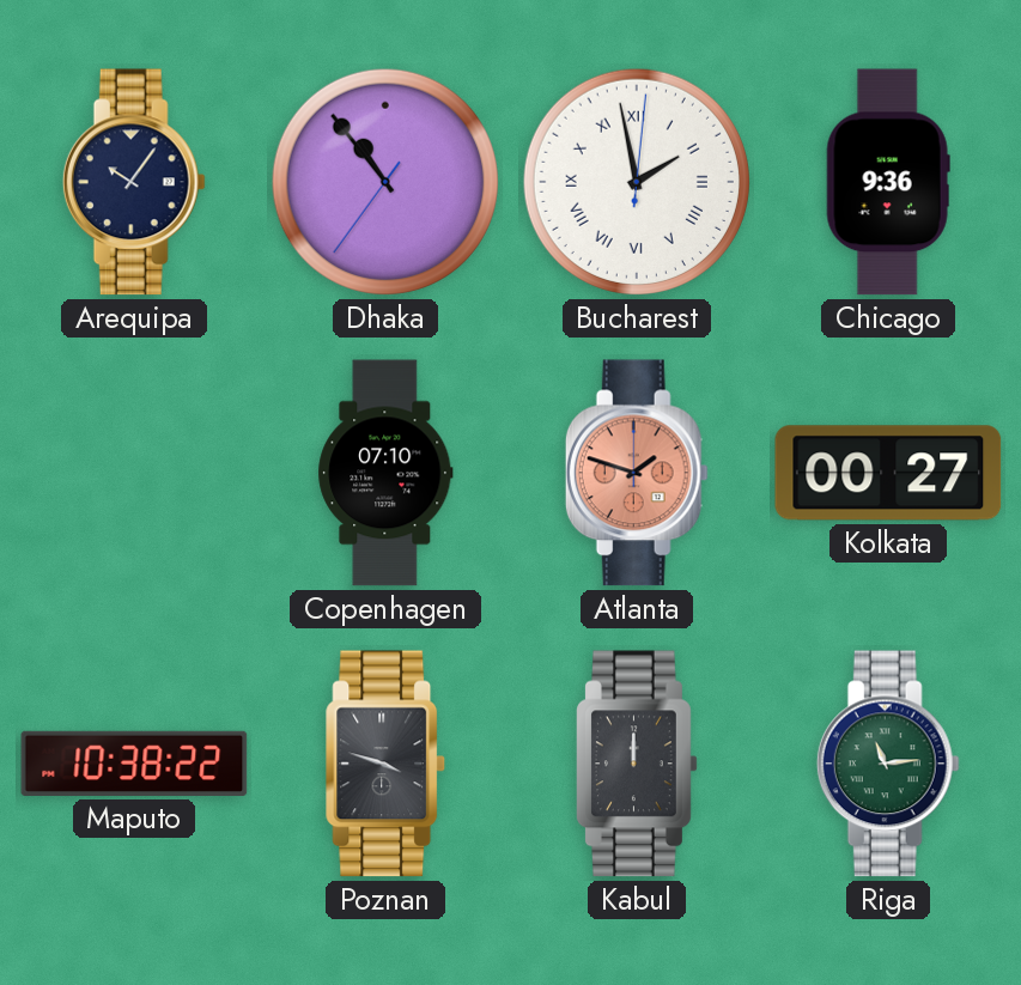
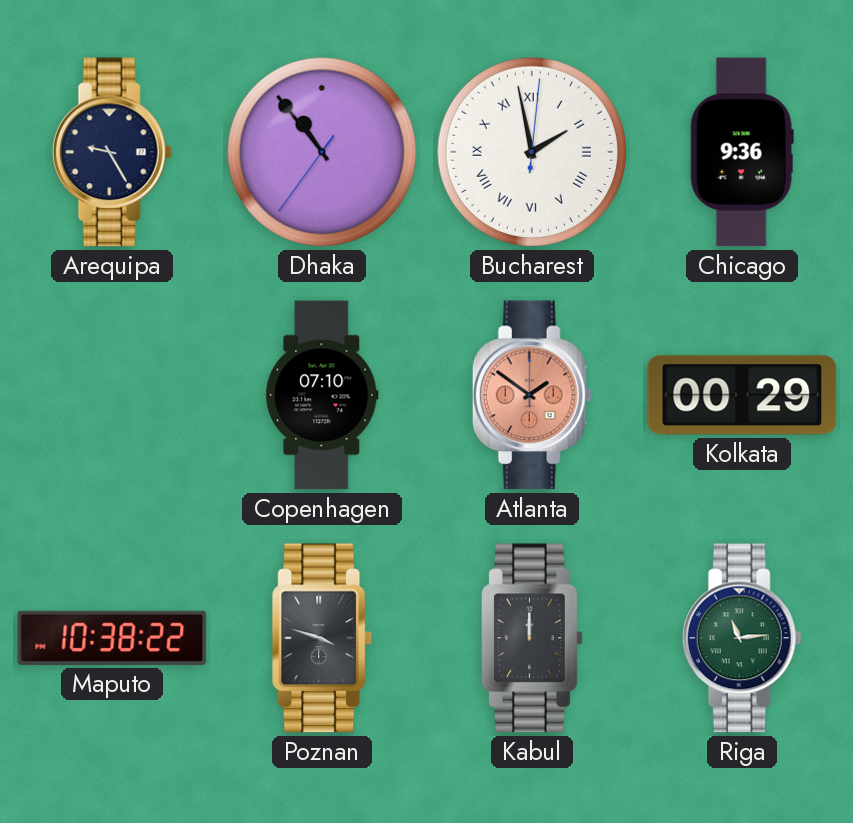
Arequipa: 10:06 -> 9:25
Atlanta: 1:48 -> 1:51
Kolkata: 00:27 -> 00:29
